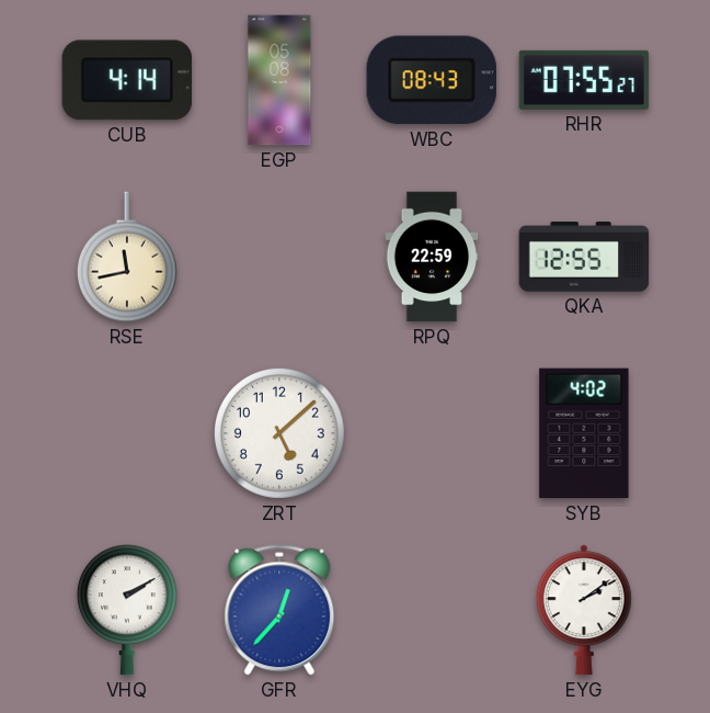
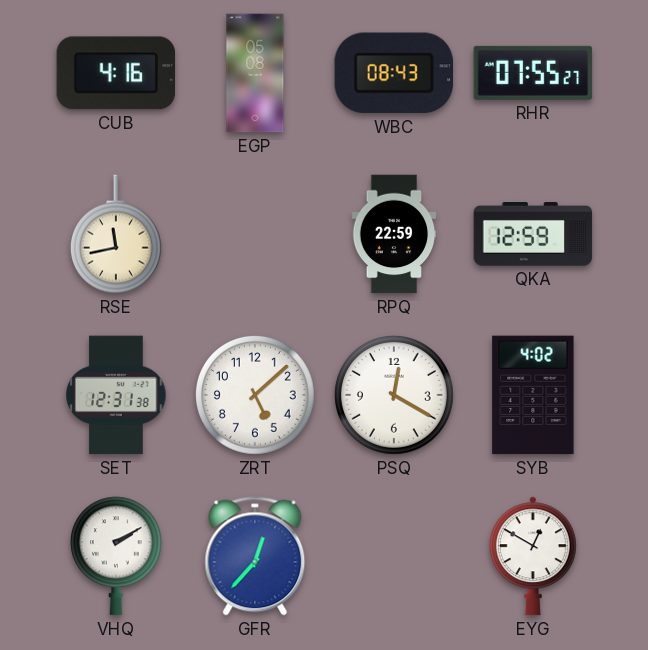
CUB: 4:14 -> 4:16
QKA: 12:55 -> 12:59
SET: none -> 12:31
PSQ: none -> 12:20
EYG: 2:09 -> 12:50
